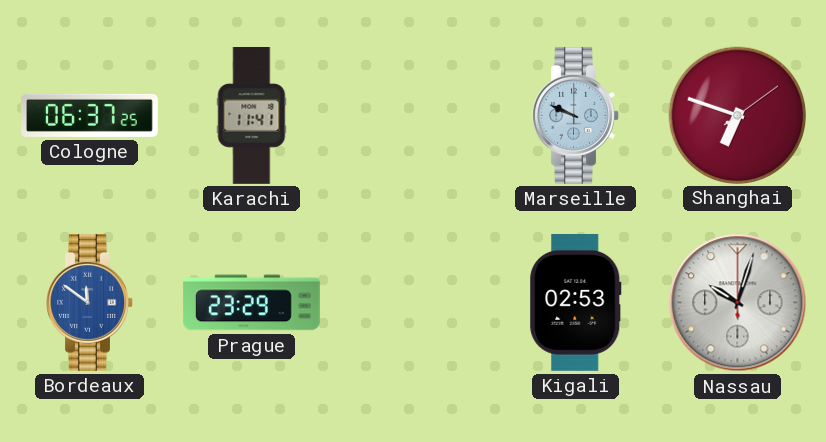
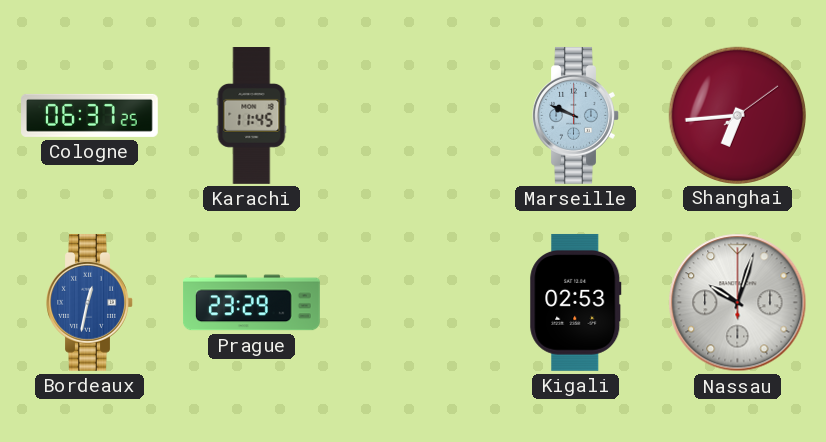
Karachi: 11:41 -> 11:45
Shanghai: 6:48 -> 6:44
Bordeaux: 11:51 -> 12:32
